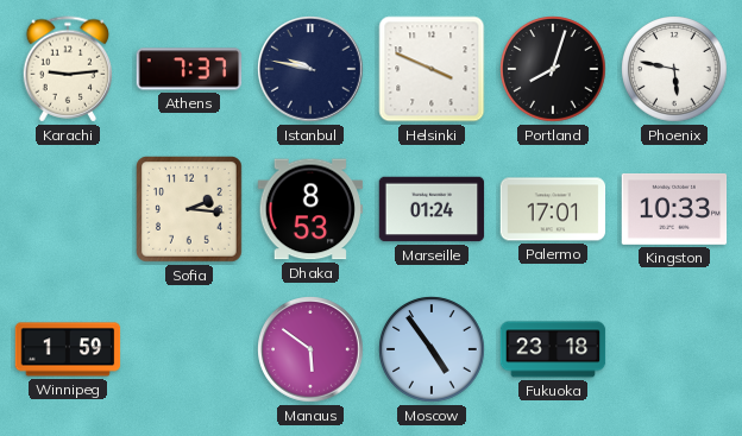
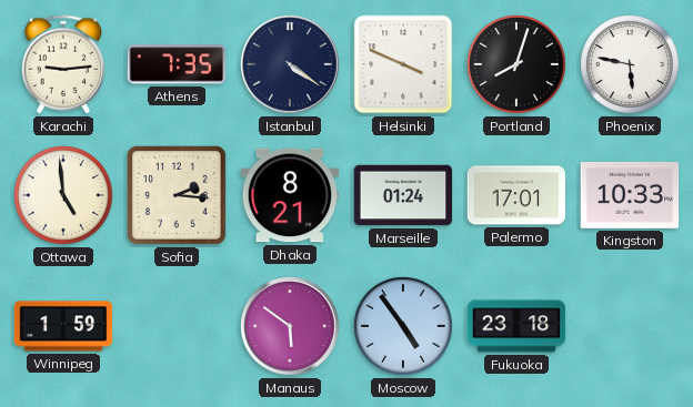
Athens: 7:37 -> 7:35
Istanbul: 9:47 -> 4:21
Ottawa: none -> 4:59
Dhaka: 8:53 -> 8:21
